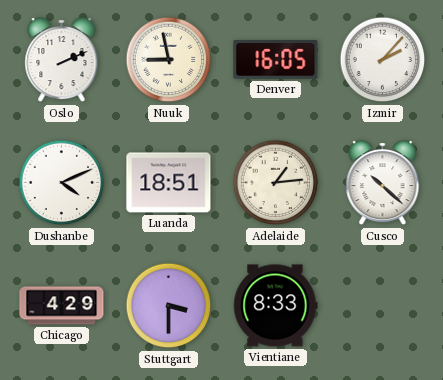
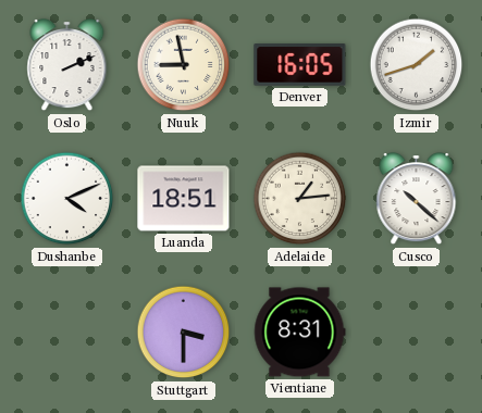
Izmir: 2:07 -> 1:42
Chicago: 4:29 -> none
Vientiane: 8:33 -> 8:31
